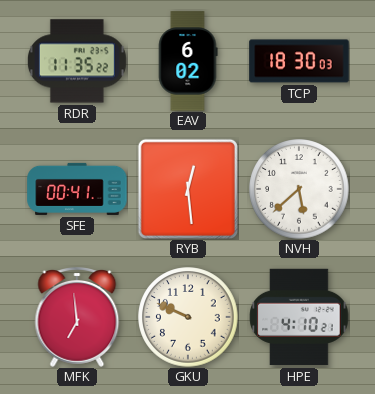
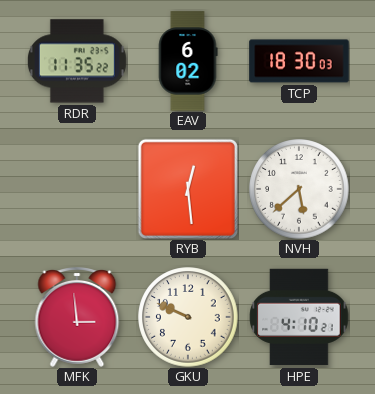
SFE: 00:41 -> none
MFK: 6:59 -> 2:59
